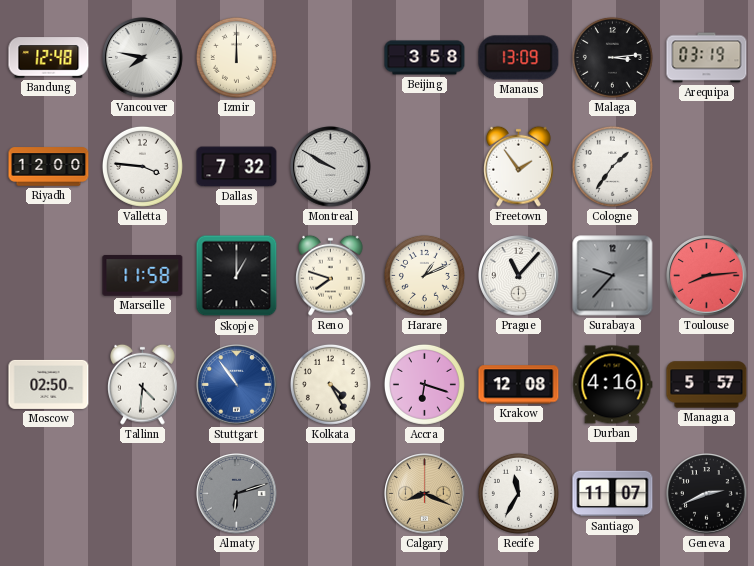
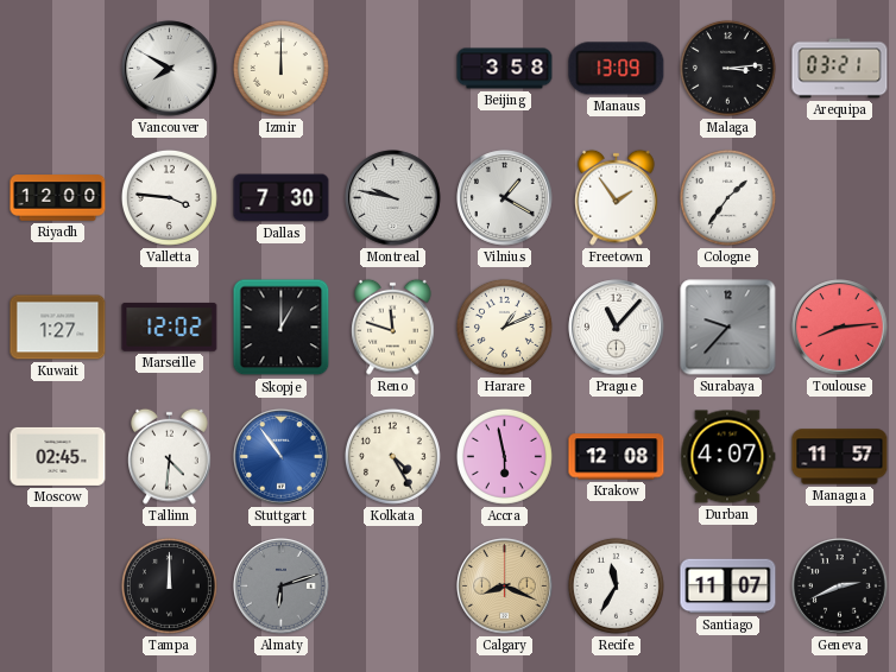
Bandung: 12:48 -> none
Vancouver: 7:47 -> 7:50
Arequipa: 03:19 -> 03:21
Dallas: 7:32 -> 7:30
Montreal: 9:50 -> 9:47
Vilnius: none -> 1:20
Kuwait: none -> 1:27
Marseille: 11:58 -> 12:02
Reno: 7:48 -> 11:48
Moscow: 02:50 -> 02:45
Accra: 6:18 -> 5:58
Durban: 4:16 -> 4:07
Managua: 5:57 -> 11:57
Tampa: none -> 12:00
